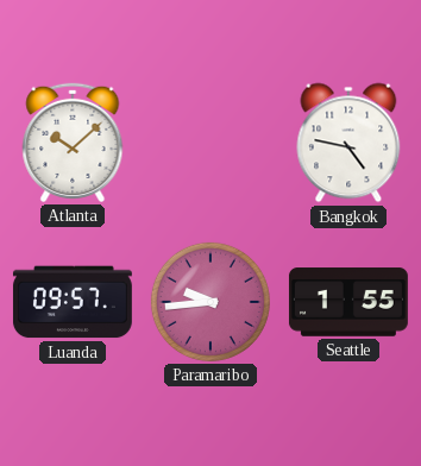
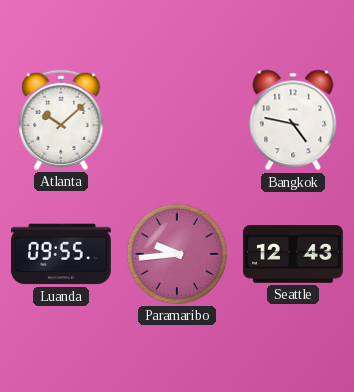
Luanda: 09:57 -> 09:55
Seattle: 1:55 -> 12:43
